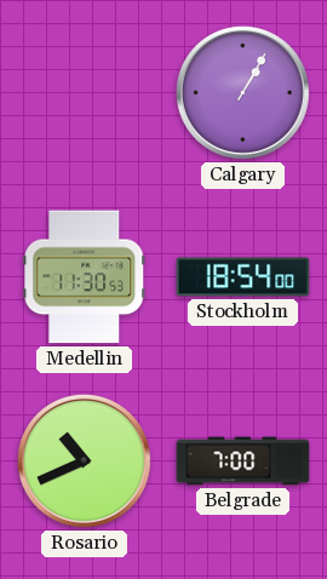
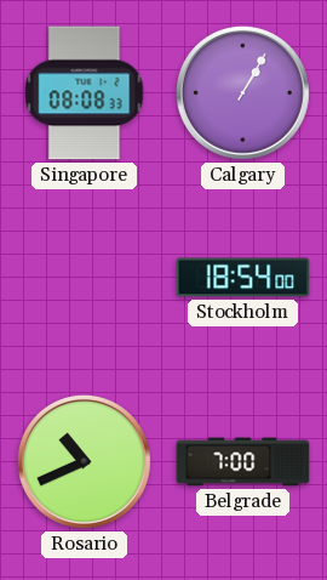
Singapore: none -> 08:08
Medellin: 11:30 -> none
